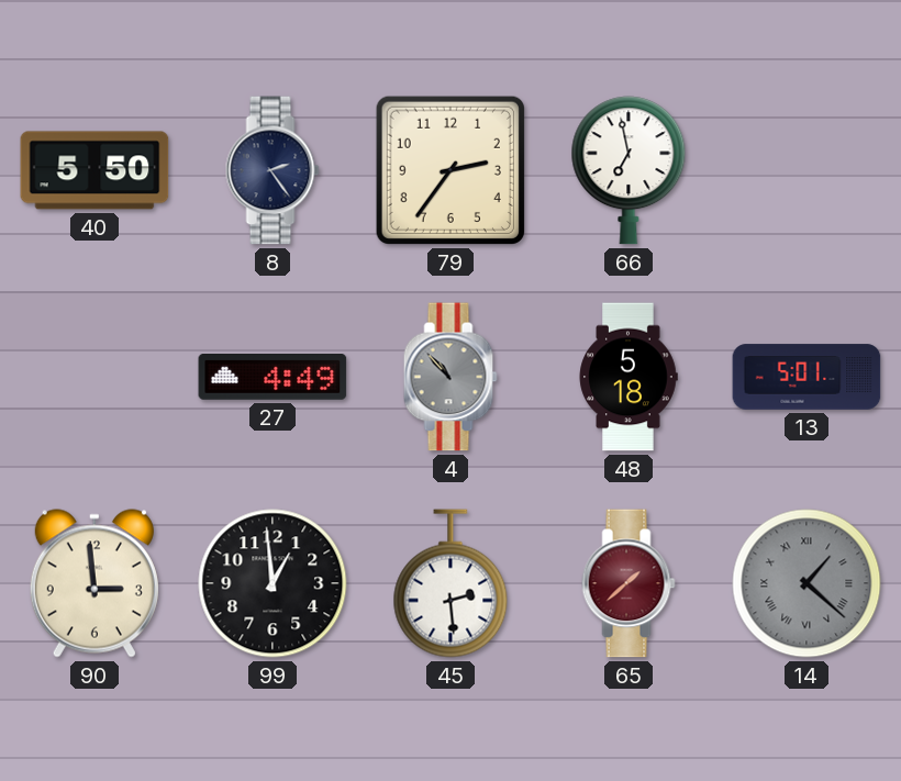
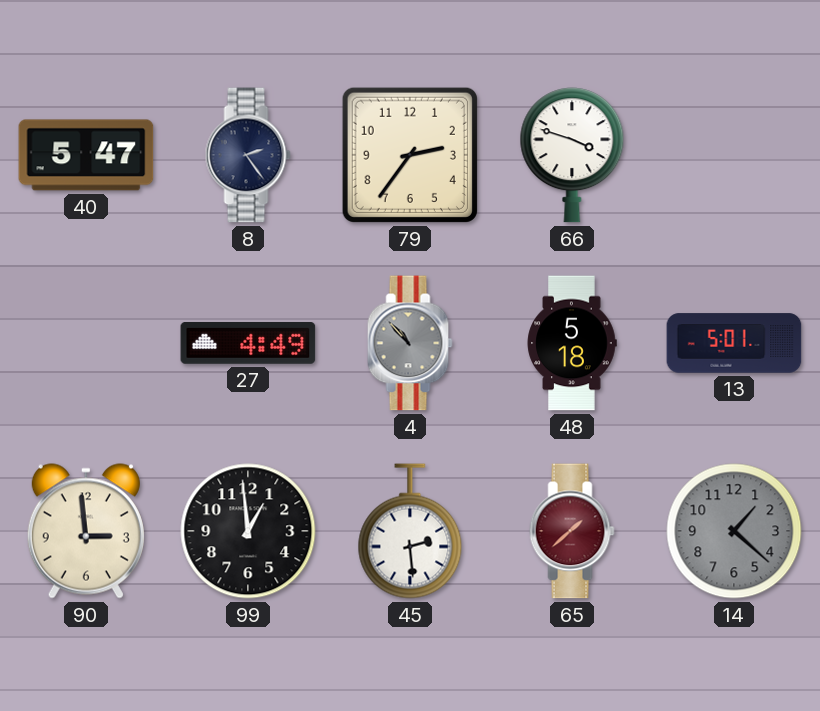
40: 5:50 -> 5:47
66: 6:58 -> 3:48
14 numerals: Roman -> Arabic
